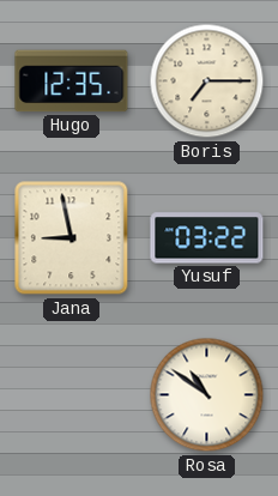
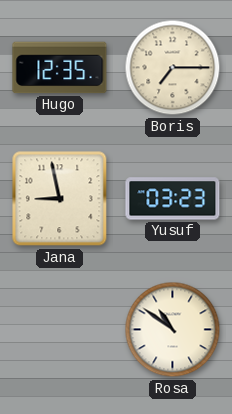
Yusuf: 03:22 -> 03:23
